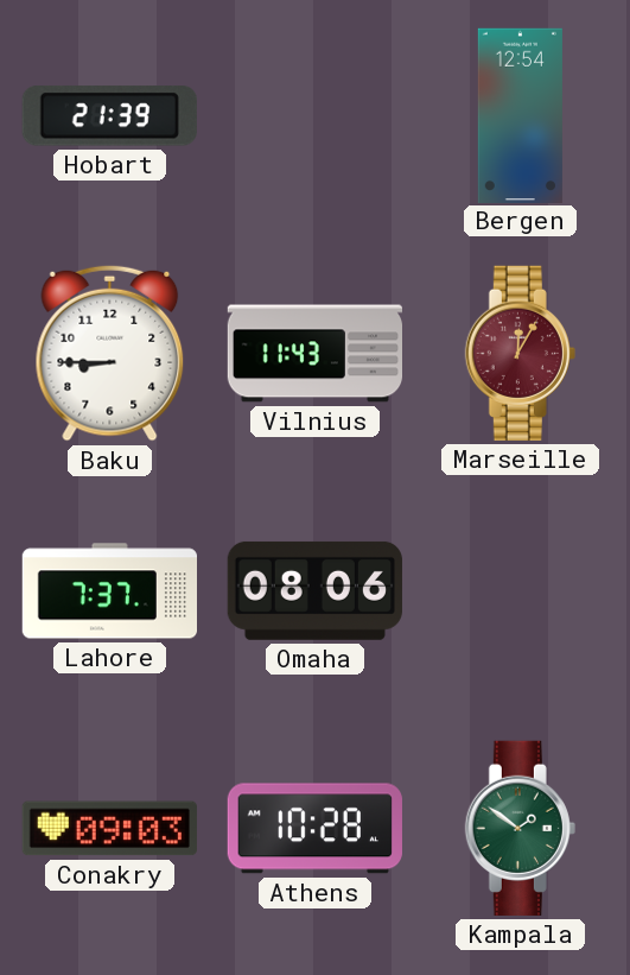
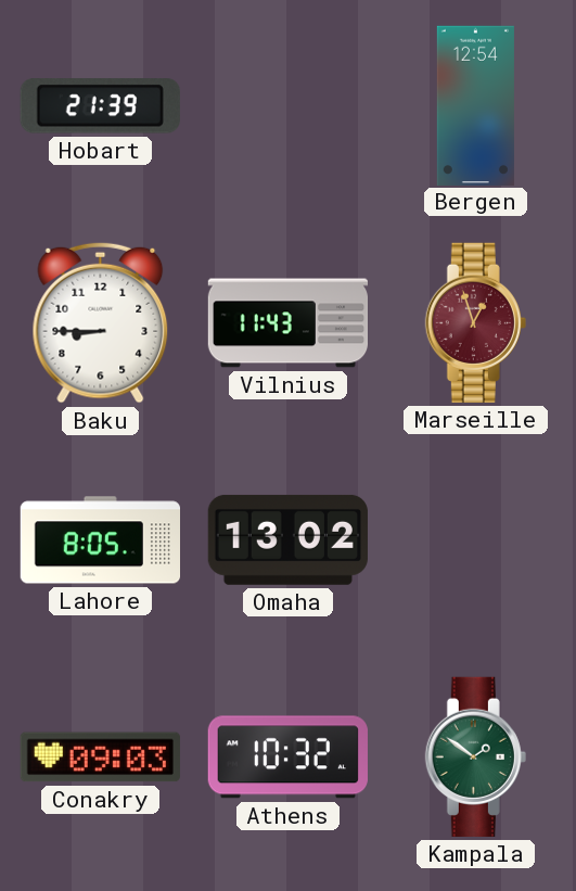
Marseille: 12:05 -> 12:57
Lahore: 7:37 -> 8:05
Omaha: 08:06 -> 13:02
Athens: 10:28 -> 10:32
